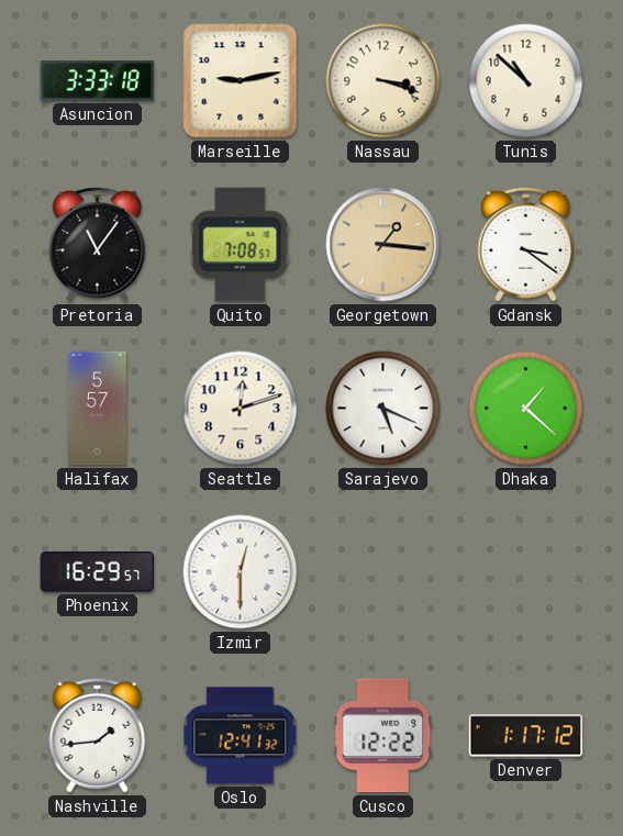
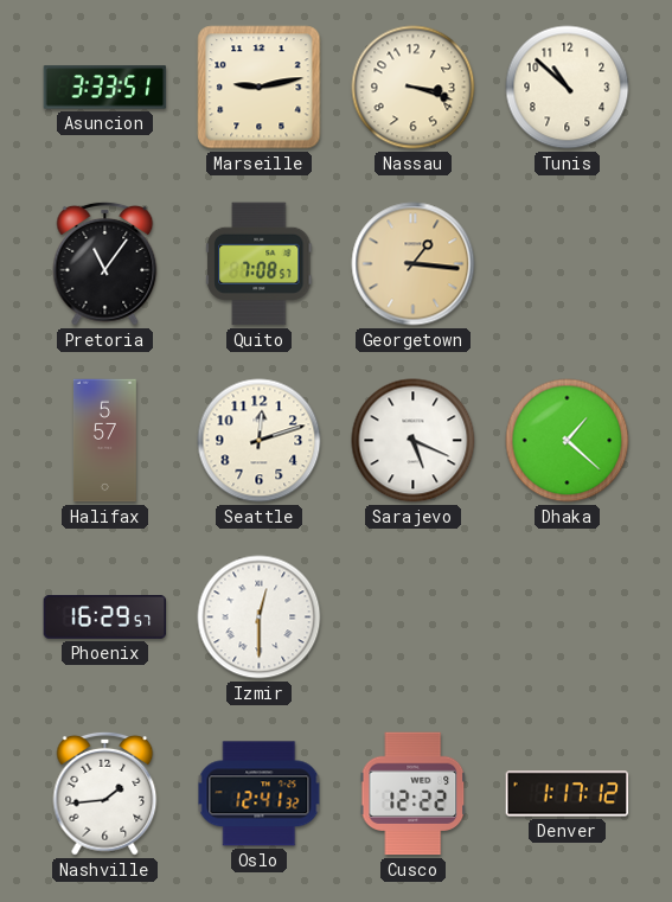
Asuncion: 3:33:18 -> 3:33:51
Gdansk: 3:21 -> none
